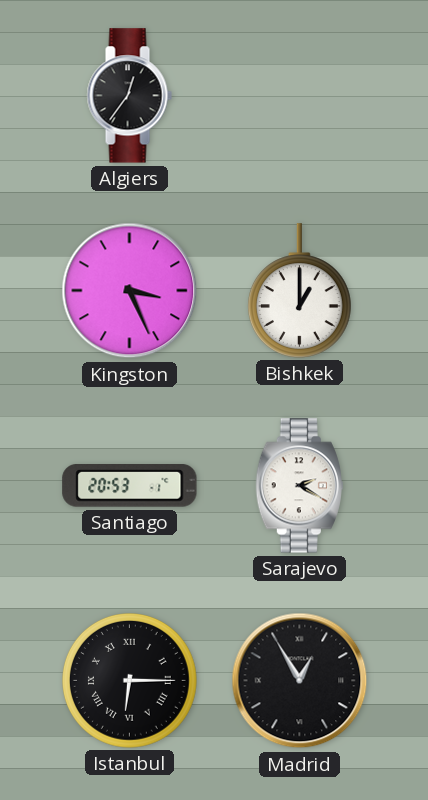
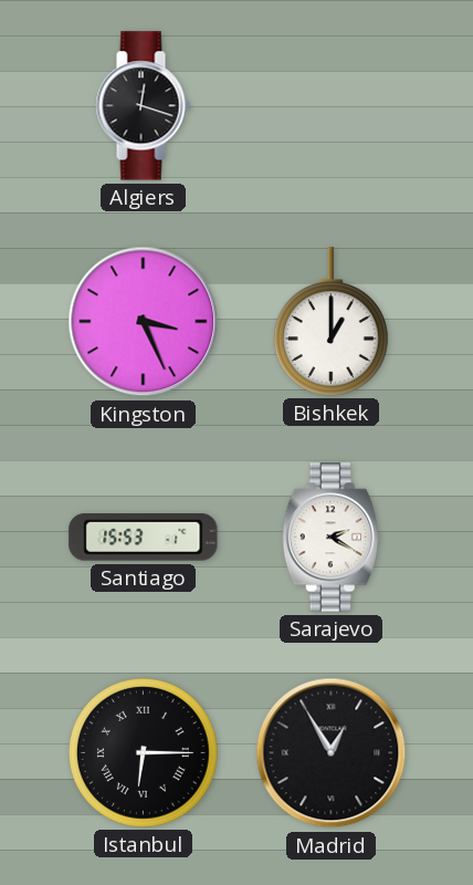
Algiers: 12:36 -> 12:18
Santiago: 20:53 -> 15:53
